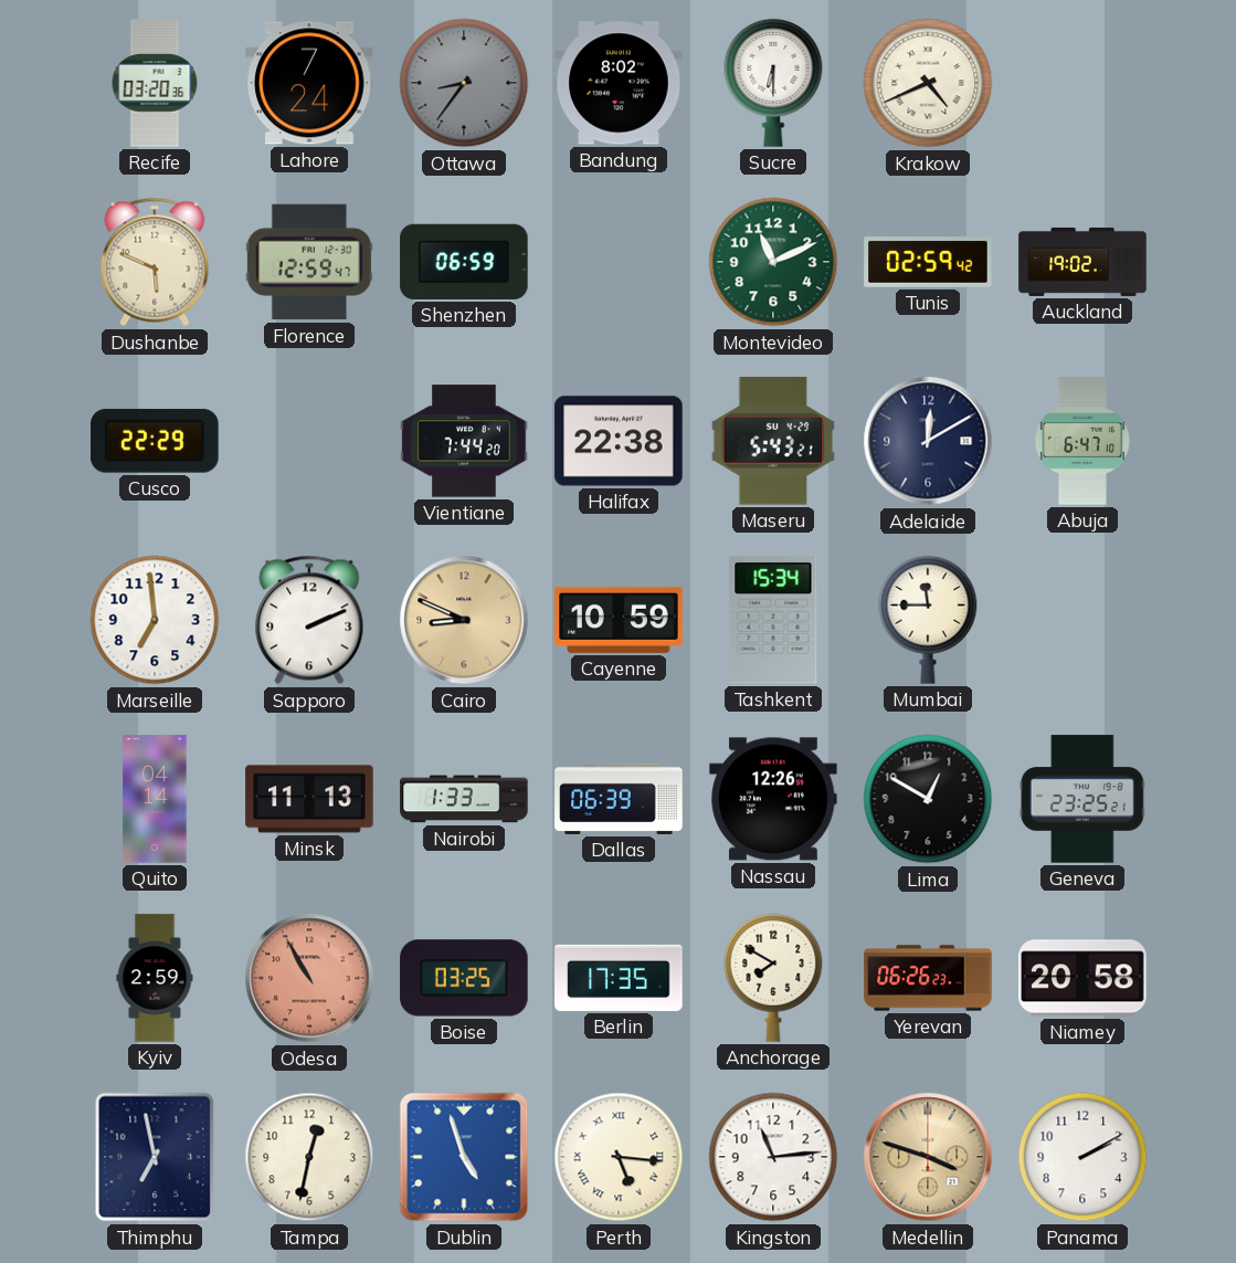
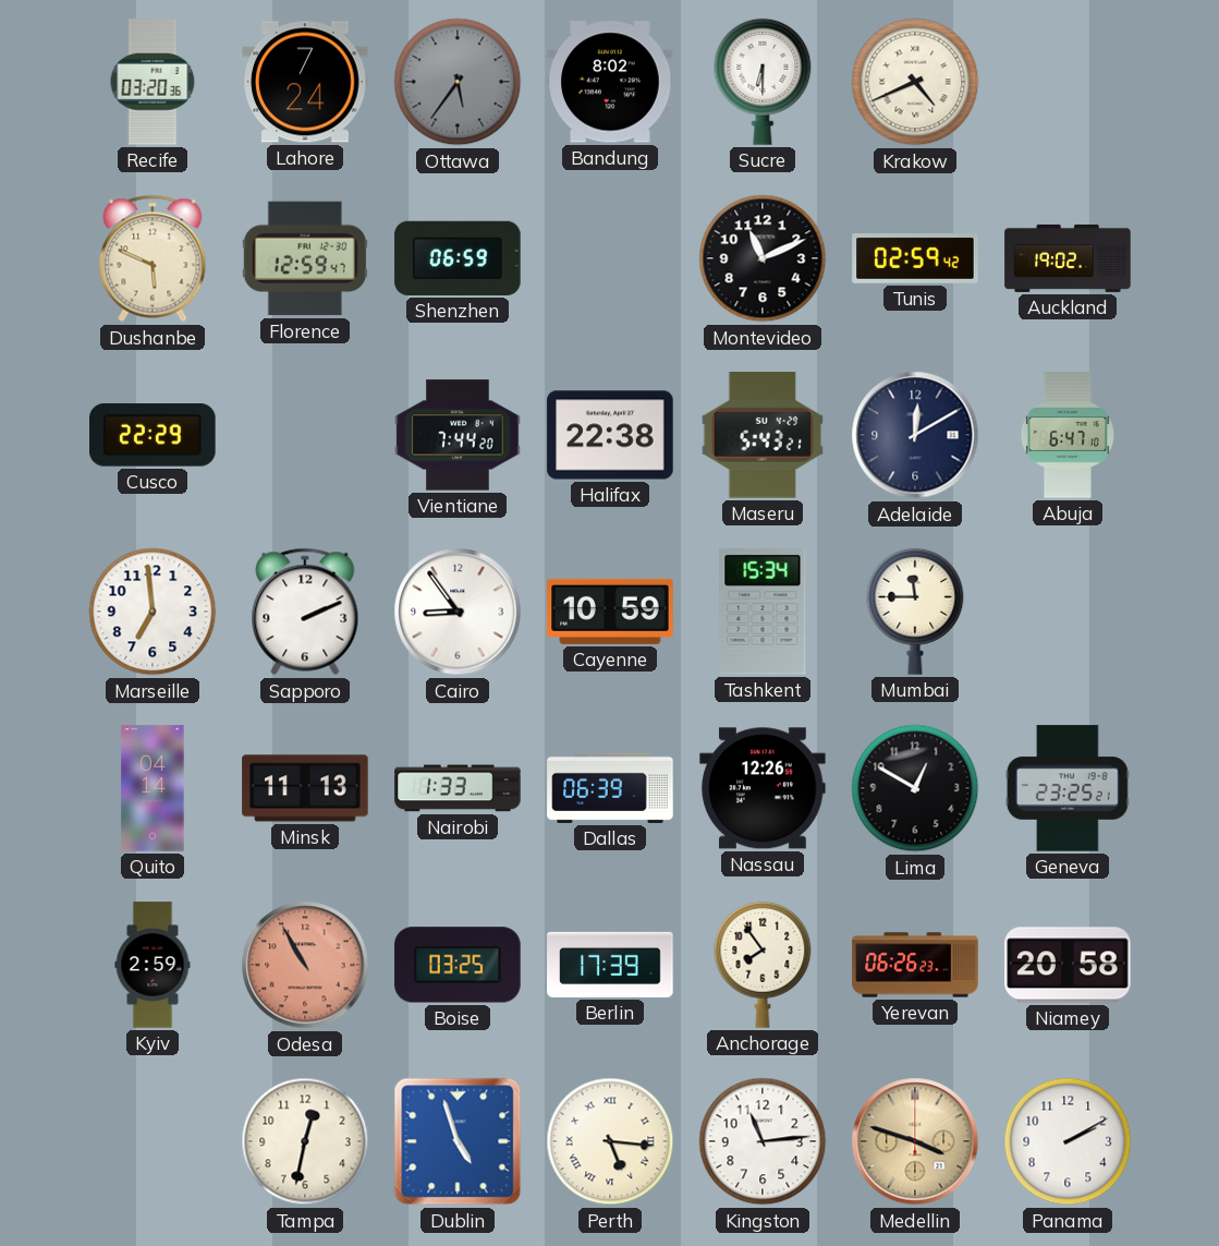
Ottawa: 8:36 -> 5:36
Montevideo dial: green -> black
Cairo: 8:49 -> 8:54
Cairo dial: champagne -> white
Berlin: 17:35 -> 17:39
Anchorage: 7:50 -> 7:54
Thimphu: 6:58 -> none
